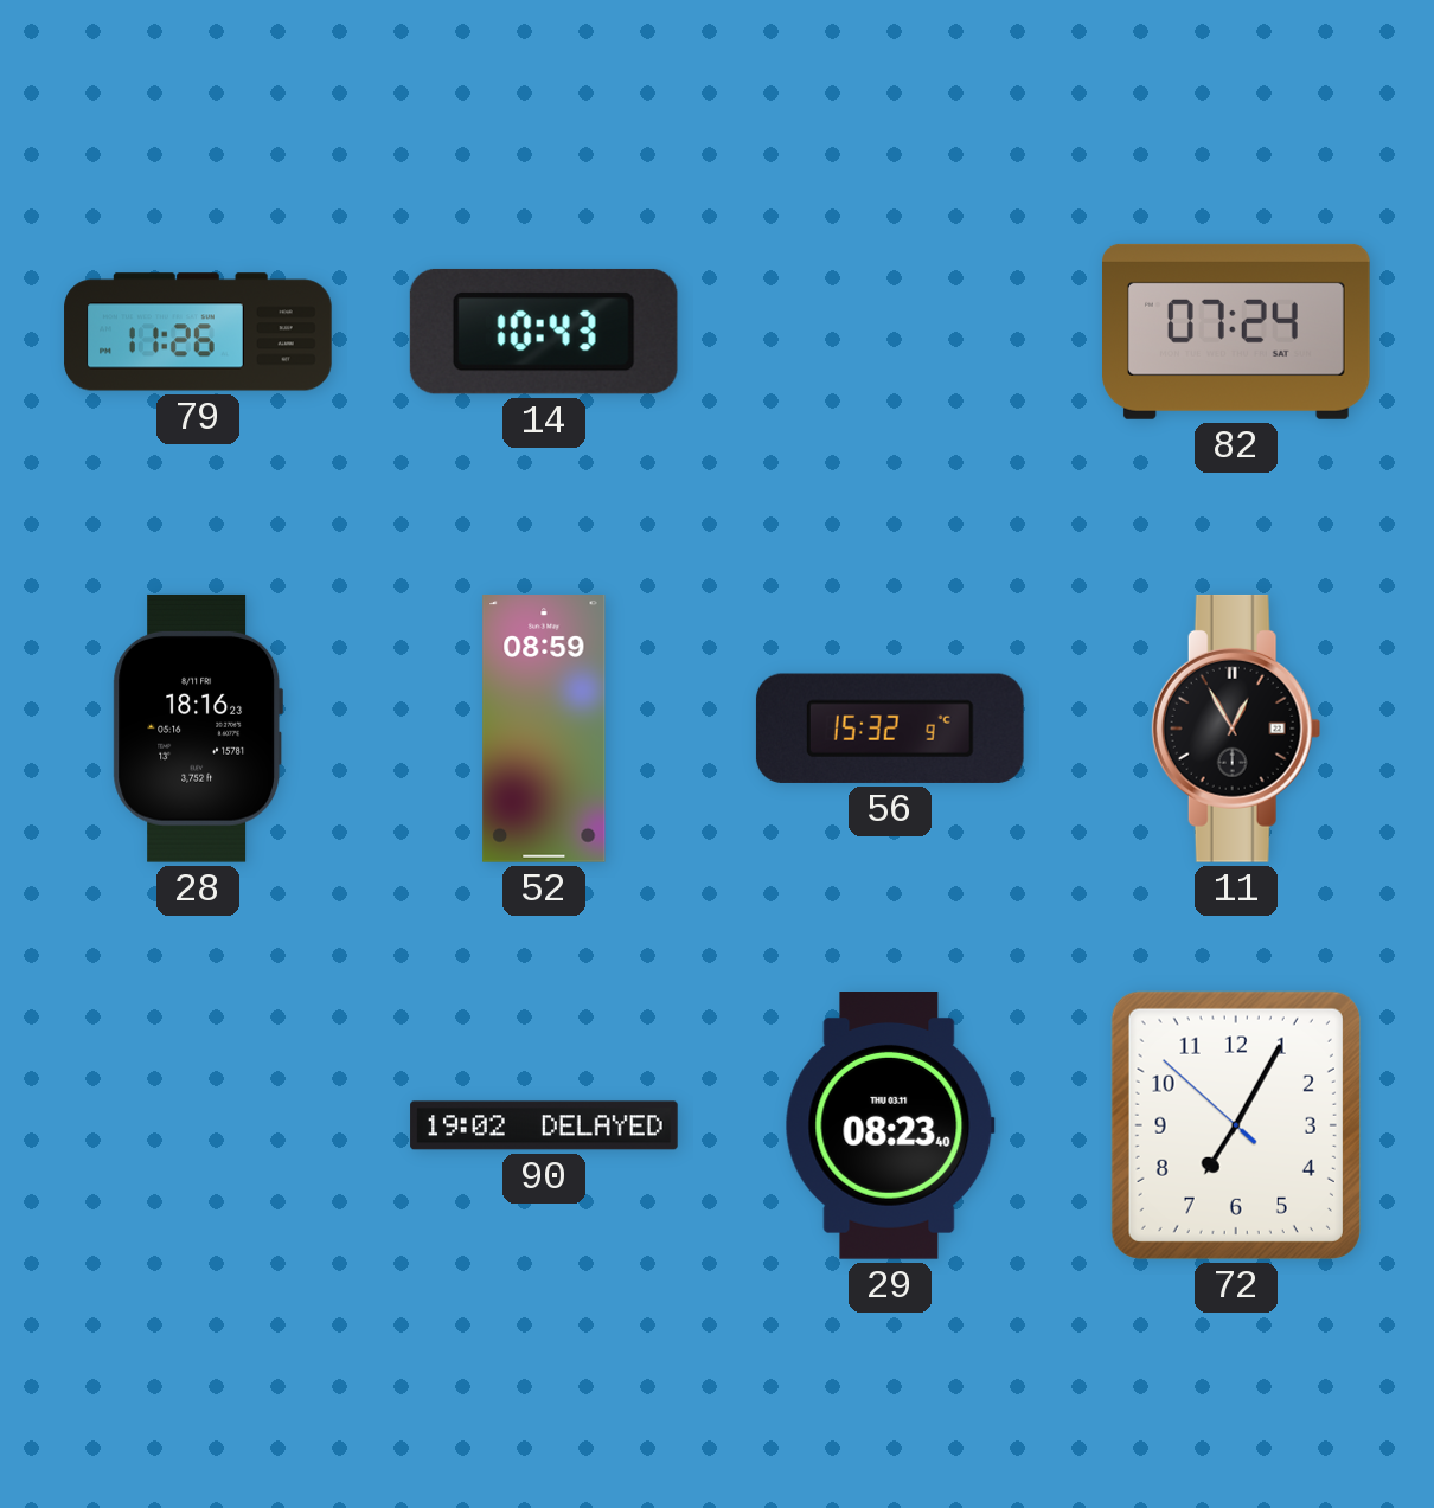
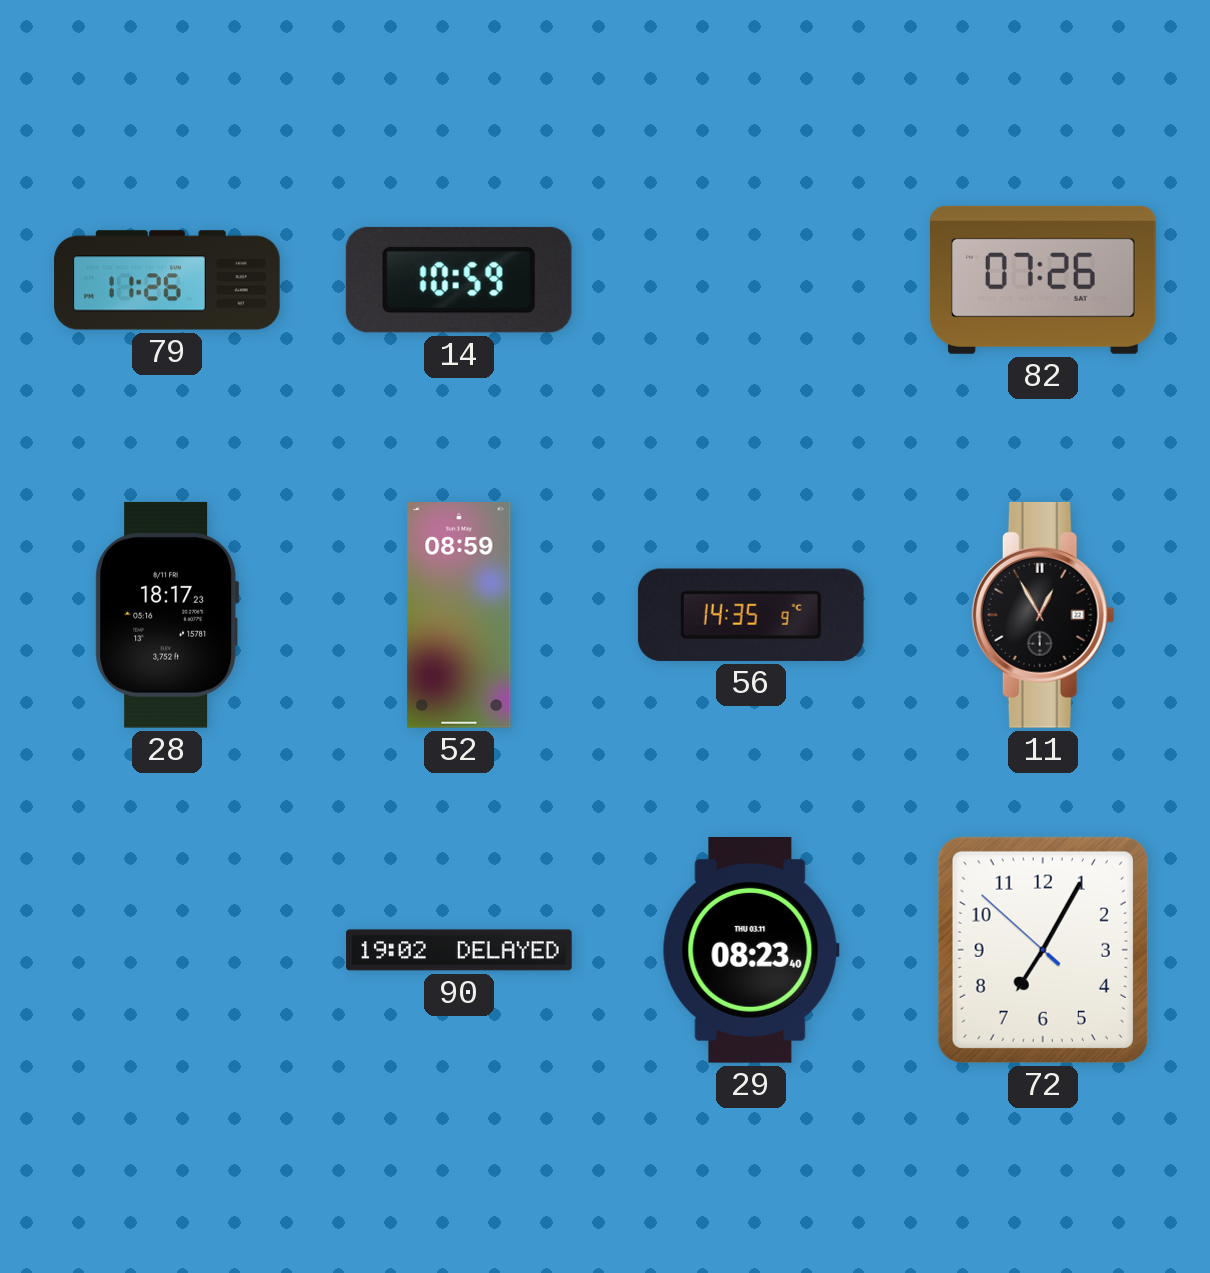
14: 10:43 -> 10:59
82: 07:24 -> 07:26
28: 18:16 -> 18:17
56: 15:32 -> 14:35
